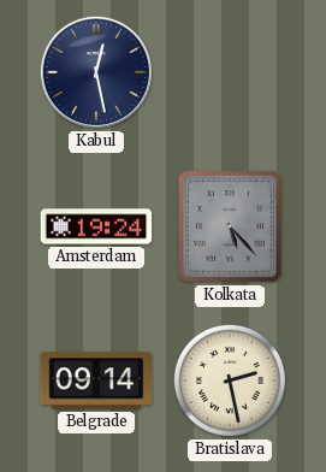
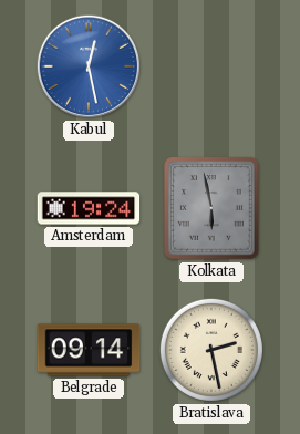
Kabul dial: navy -> blue
Kolkata: 5:23 -> 5:58
